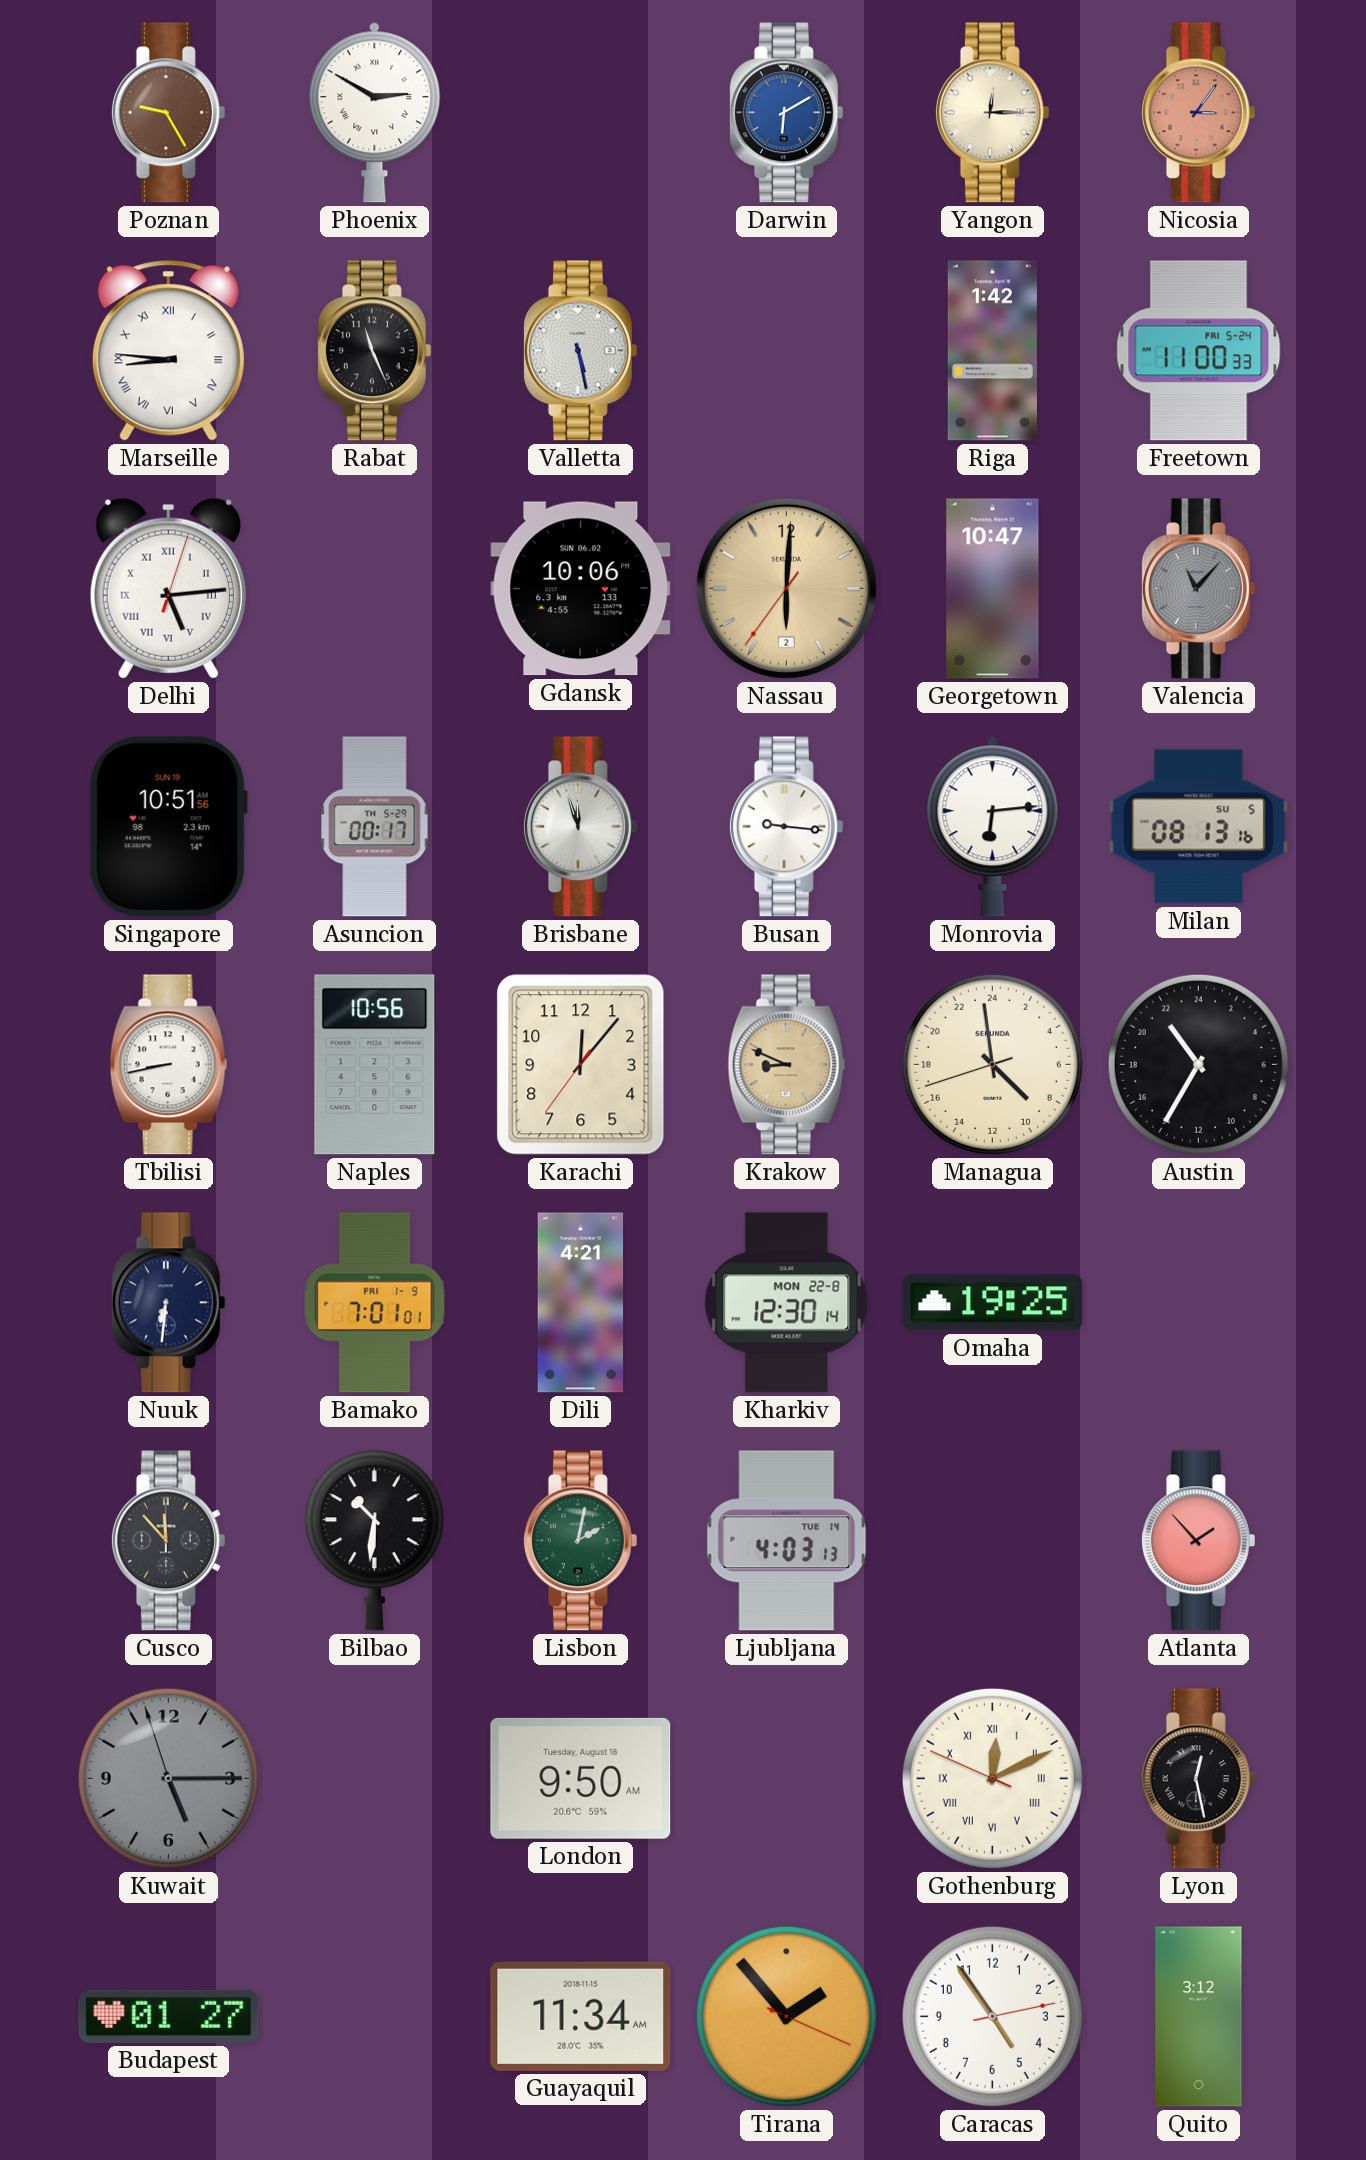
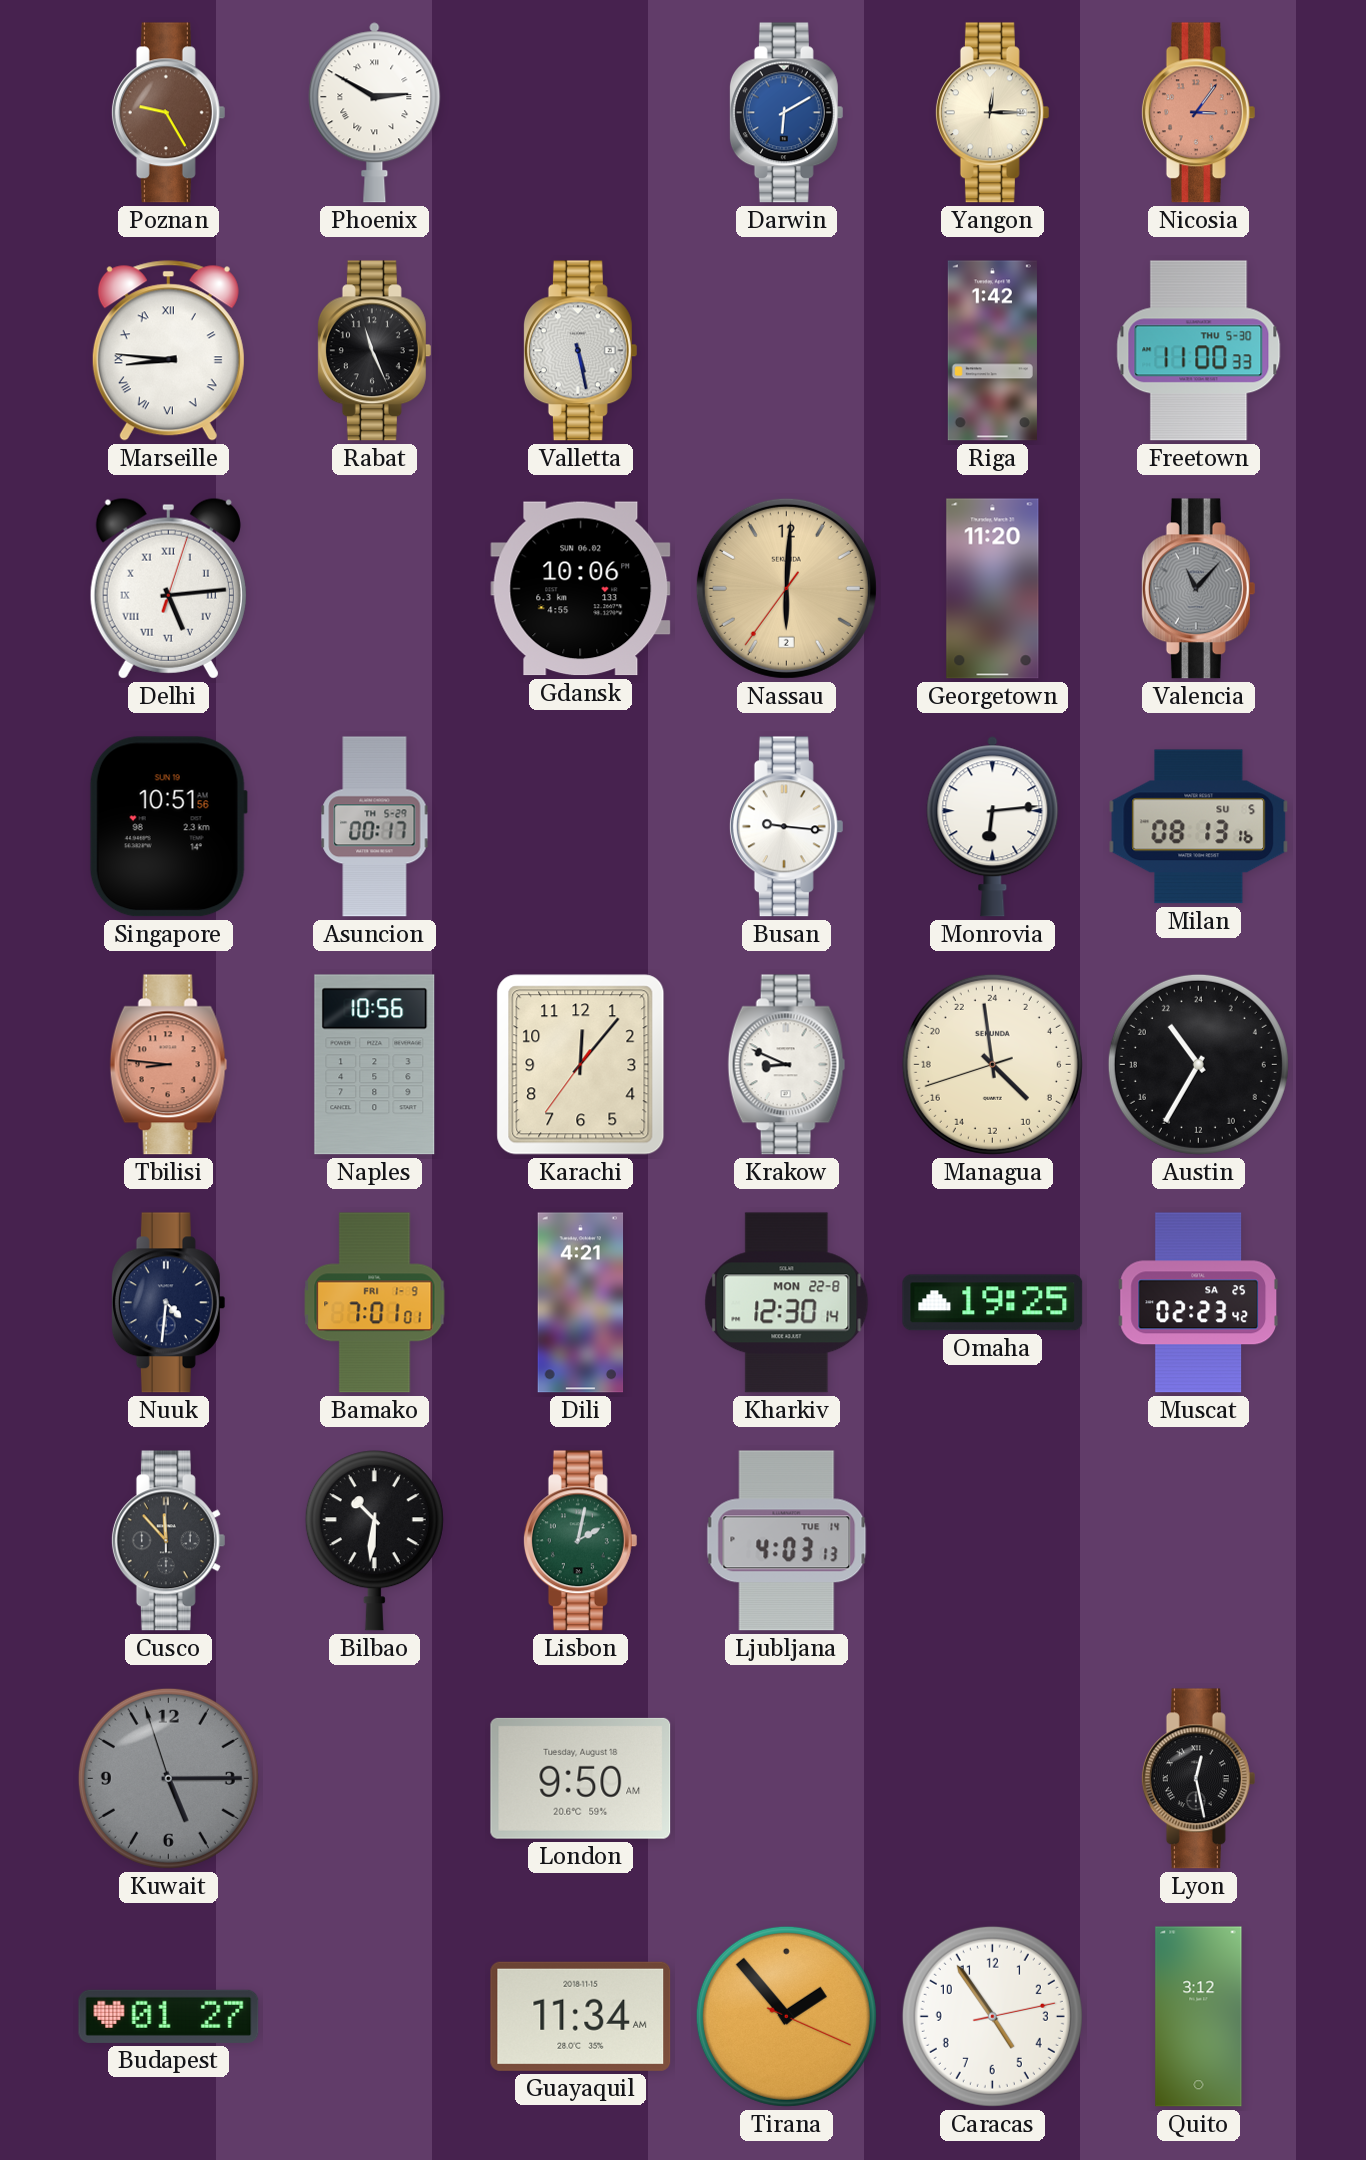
Freetown date: FRI 5-24 -> THU 5-30
Georgetown: 10:47 -> 11:20
Brisbane: 11:57 -> none
Tbilisi: 8:43 -> 8:46
Tbilisi dial: white -> salmon
Krakow dial: champagne -> white
Nuuk: 6:31 -> 4:31
Muscat: none -> 02:23
Atlanta: 1:53 -> none
Gothenburg: 12:10 -> none
